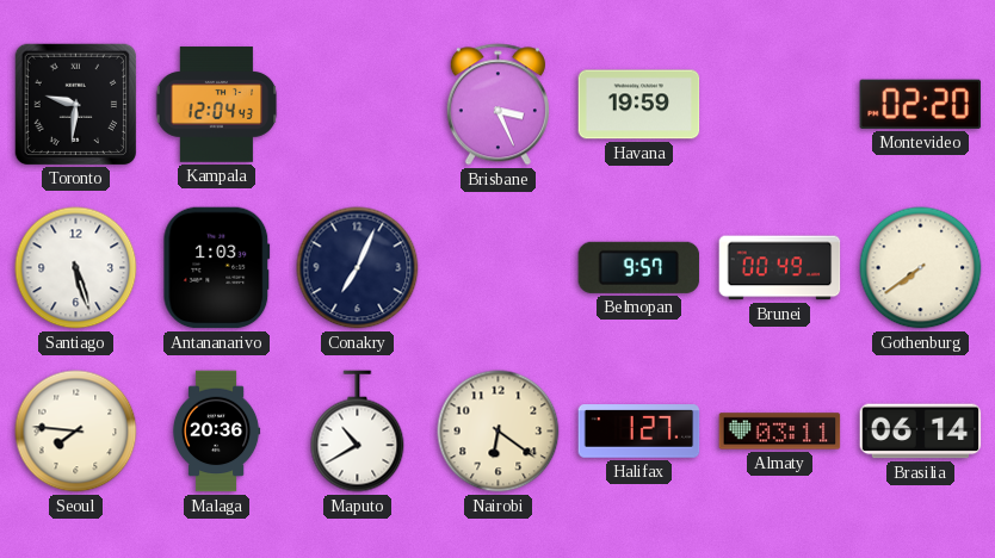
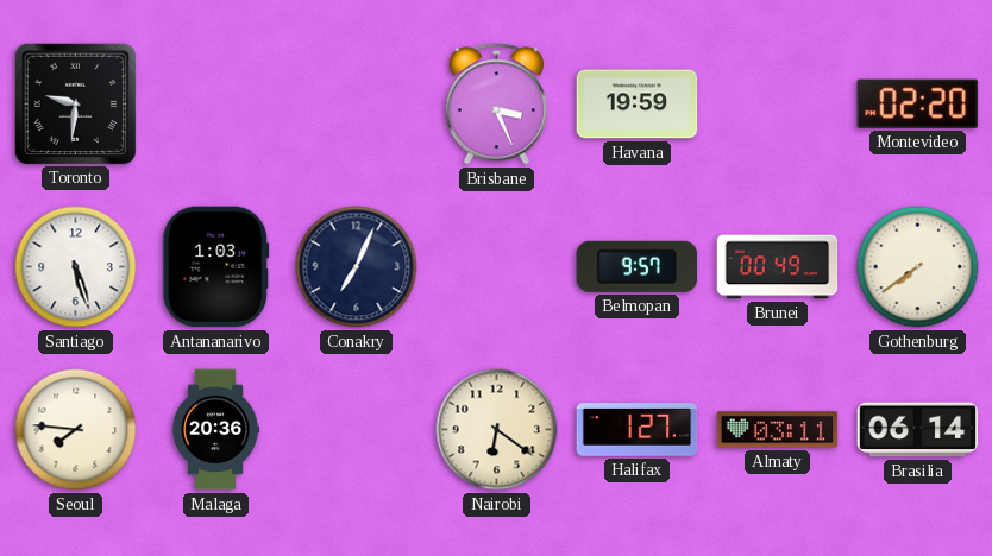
Kampala: 12:04 -> none
Maputo: 10:40 -> none
